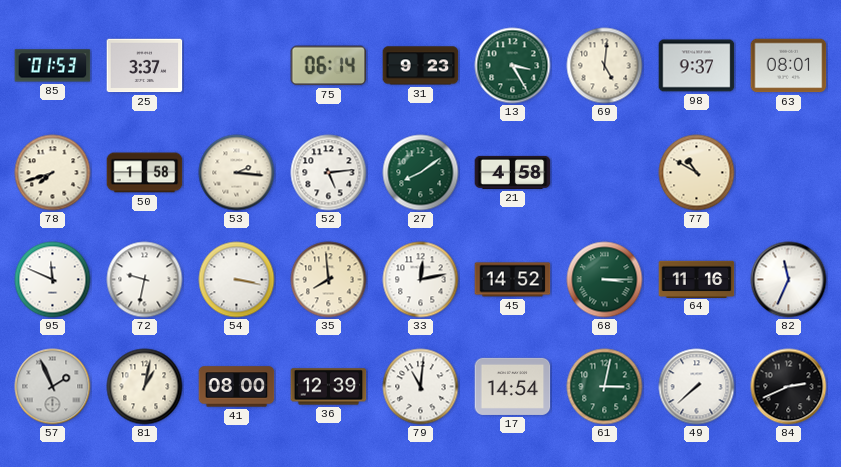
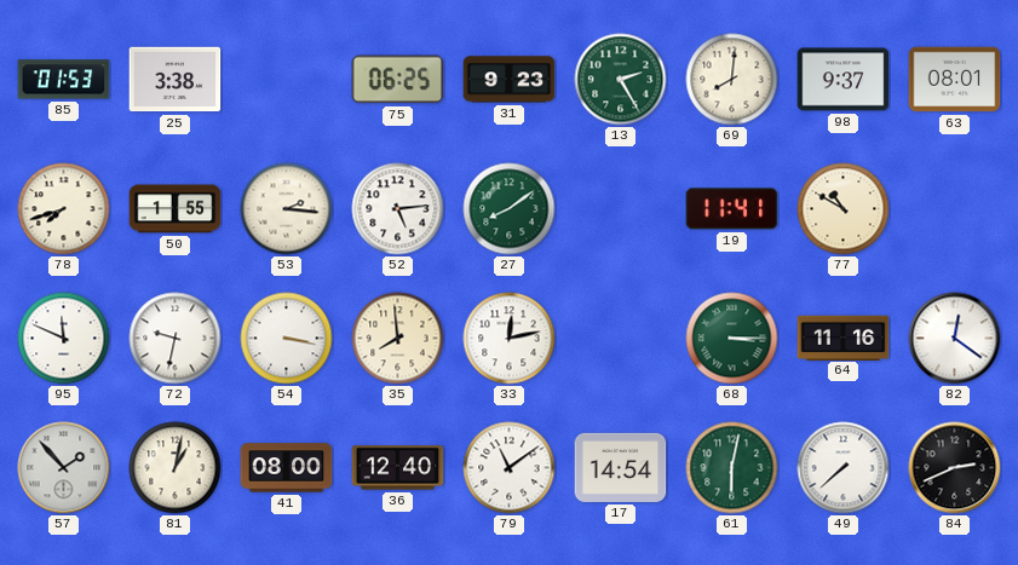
25: 3:37 -> 3:38
75: 06:14 -> 06:25
13: 3:25 -> 2:25
69: 5:01 -> 8:01
50: 1:58 -> 1:55
21: 4:58 -> none
19: none -> 11:41
45: 14:52 -> none
82: 11:34 -> 12:21
57: 1:56 -> 1:53
36: 12:39 -> 12:40
79: 11:01 -> 11:09
61: 3:02 -> 6:02
